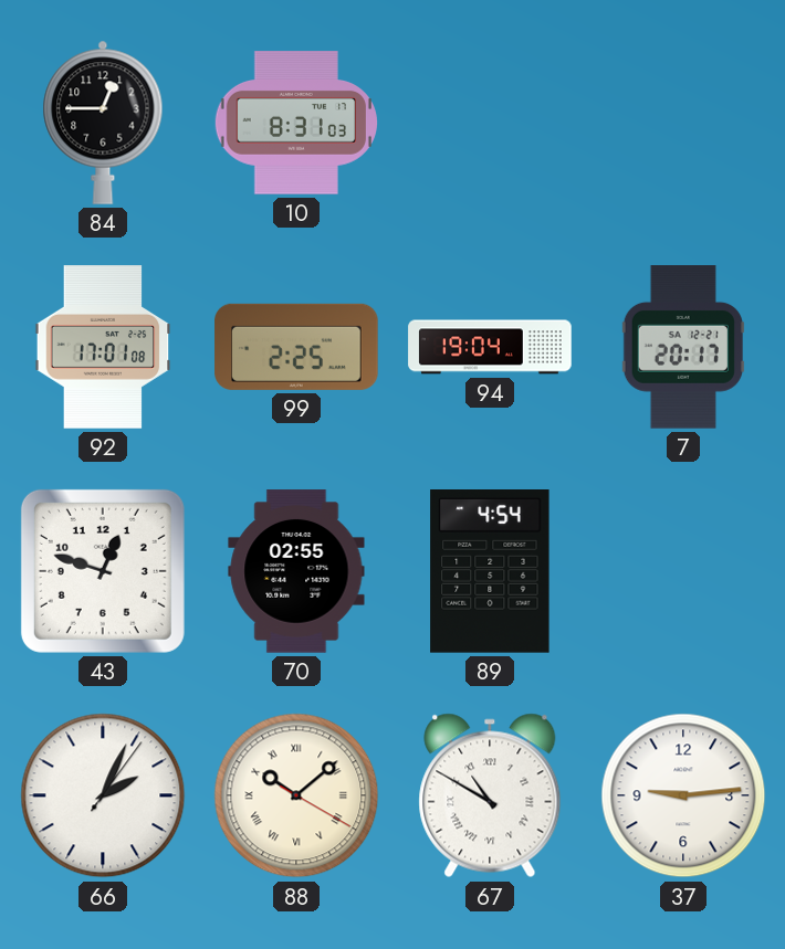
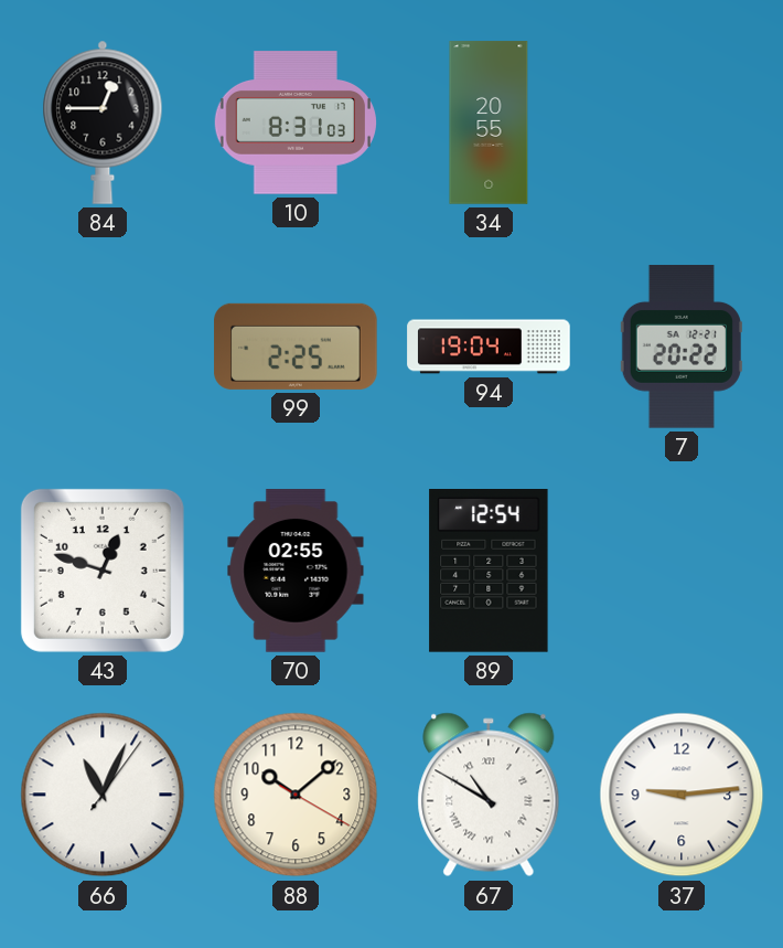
34: none -> 20:55
92: 17:01 -> none
7: 20:17 -> 20:22
89: 4:54 -> 12:54
66: 2:04 -> 11:04
88 numerals: Roman -> Arabic
